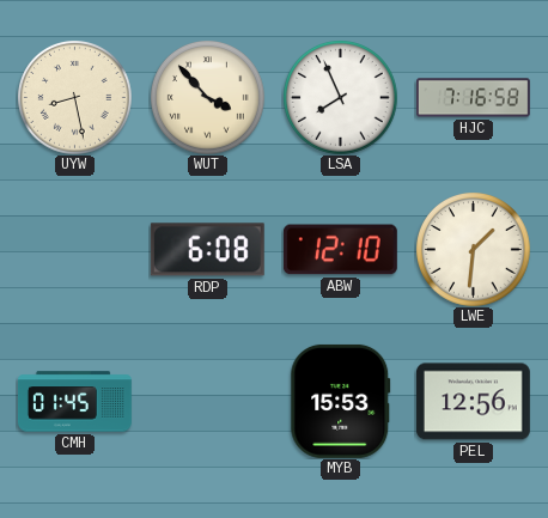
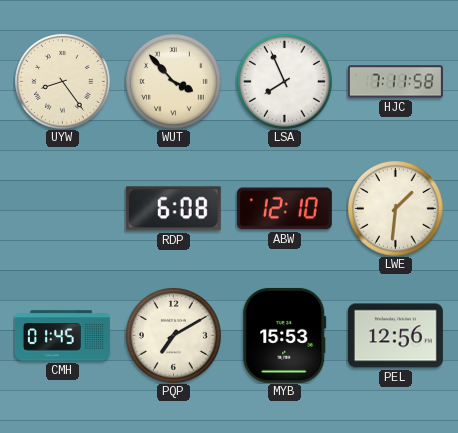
UYW: 8:28 -> 8:24
HJC: 7:16 -> 7:11
PQP: none -> 7:10
